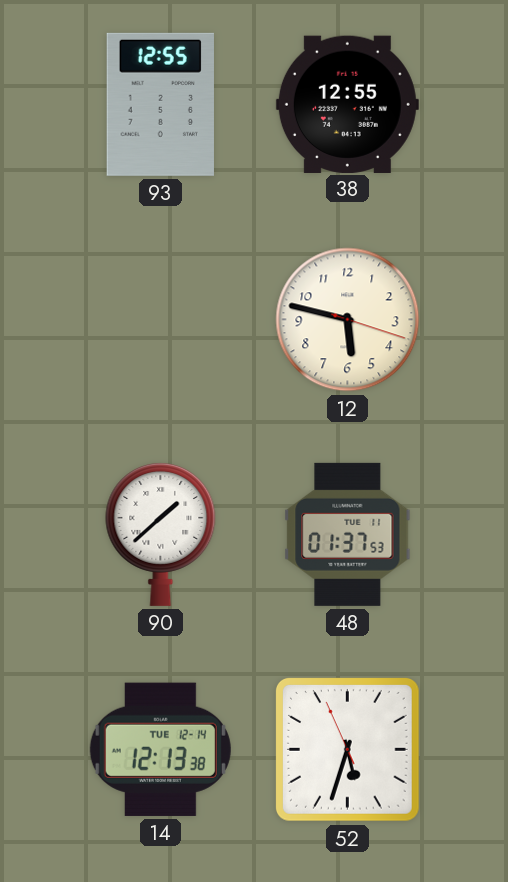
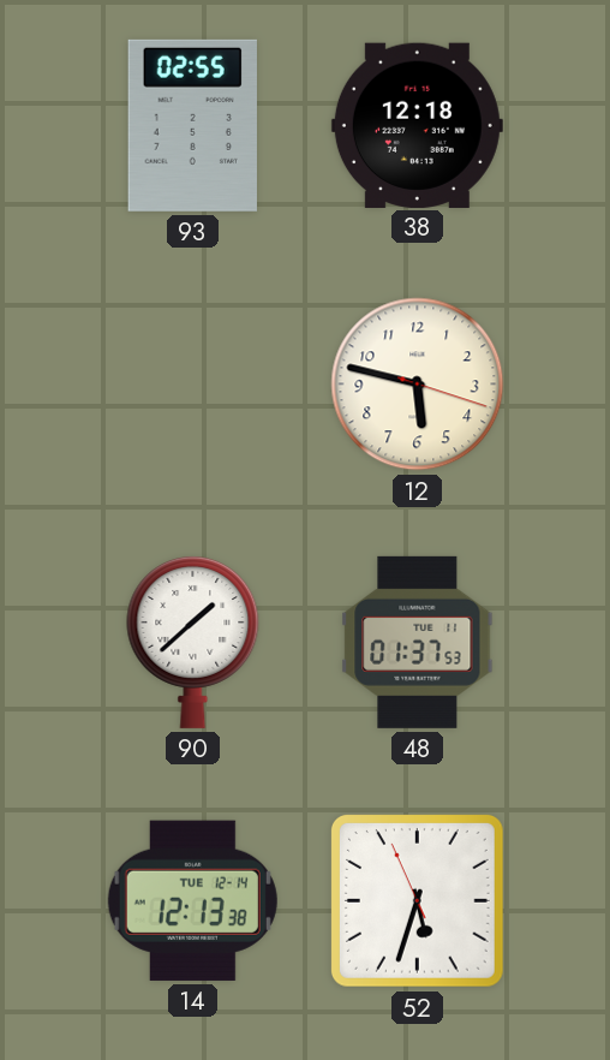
93: 12:55 -> 02:55
38: 12:55 -> 12:18
